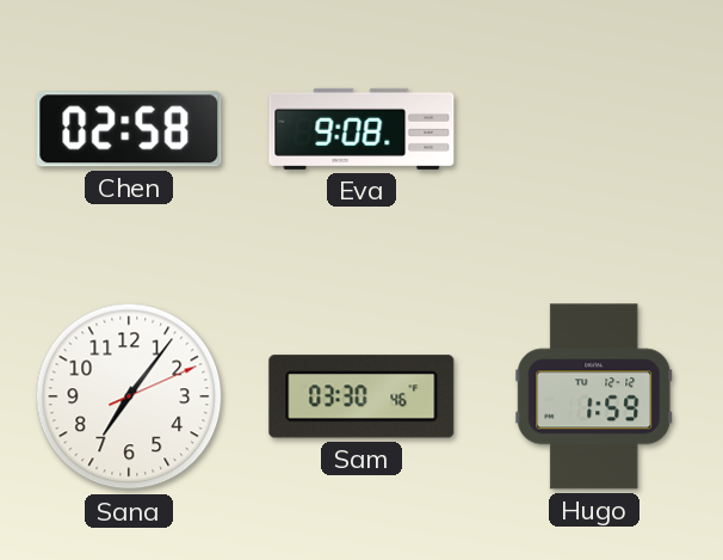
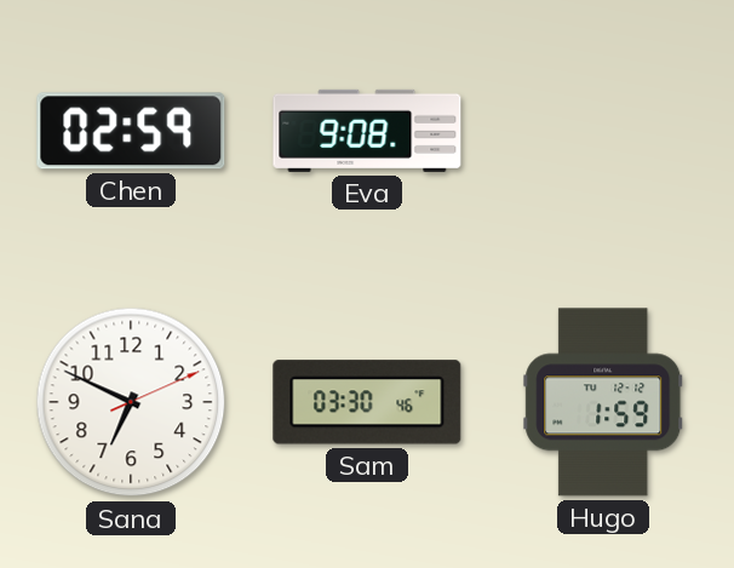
Chen: 02:58 -> 02:59
Sana: 7:06 -> 6:49
